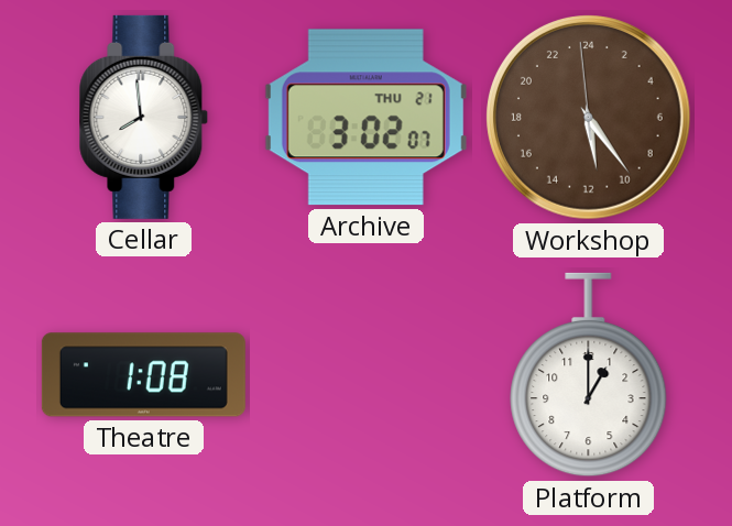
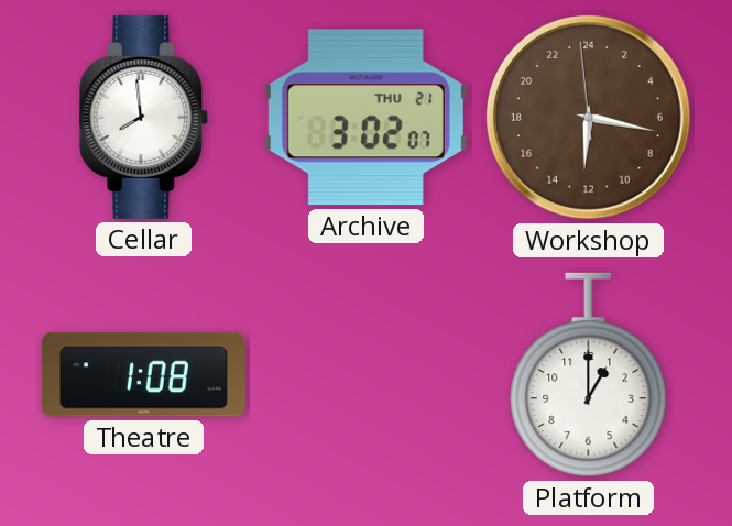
Workshop: 11:23 -> 12:16
